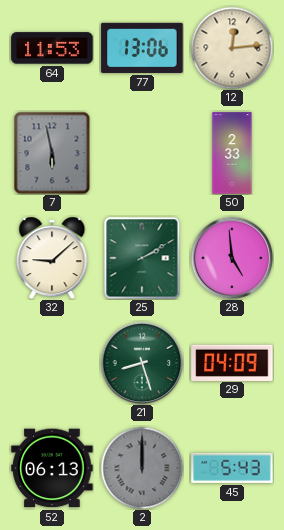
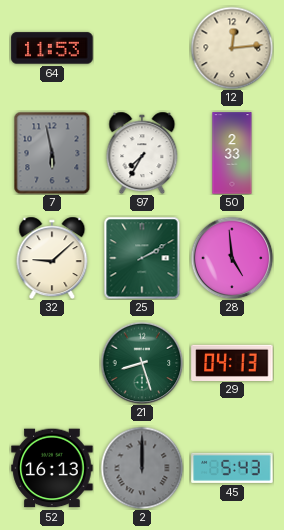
77: 13:06 -> none
97: none -> 7:35
29: 04:09 -> 04:13
52: 06:13 -> 16:13
